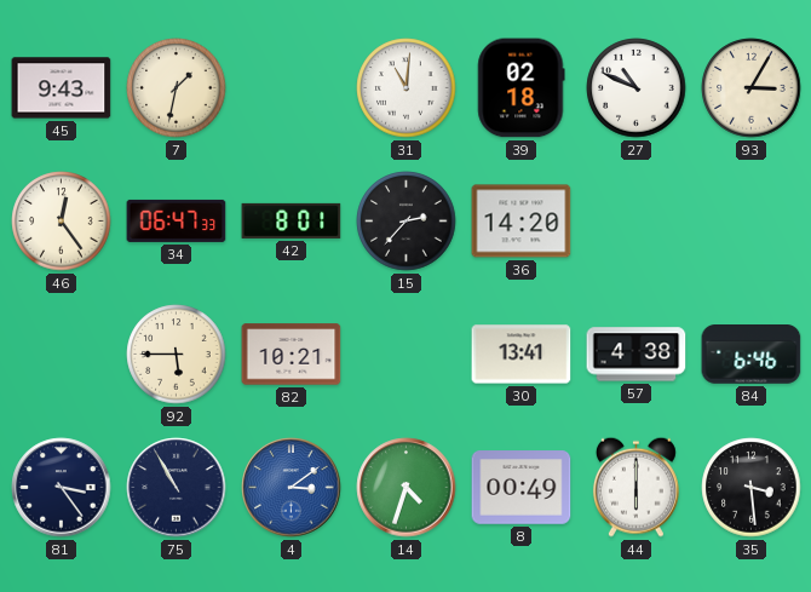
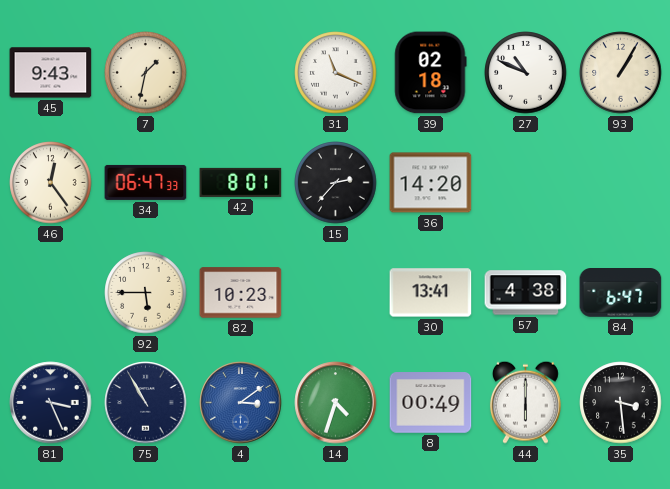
31: 11:01 -> 11:19
93: 3:05 -> 1:05
82: 10:21 -> 10:23
84: 6:46 -> 6:47
81: 3:24 -> 3:26
